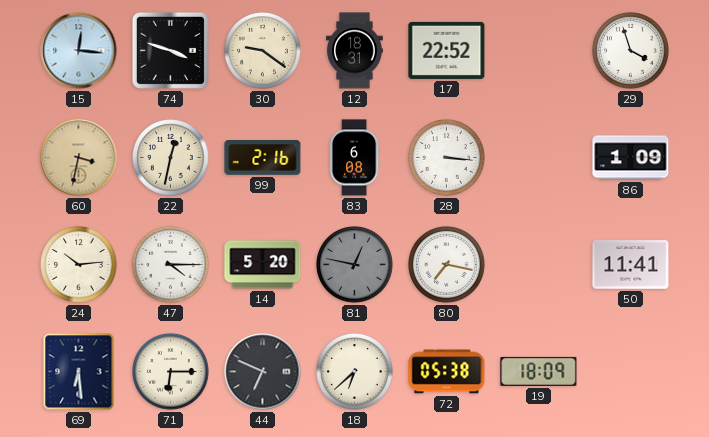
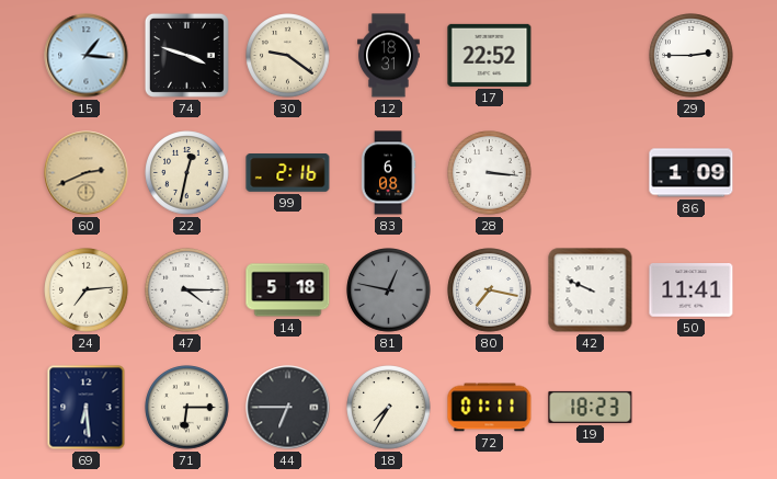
15: 12:16 -> 1:16
29: 3:57 -> 2:45
60: 3:32 -> 2:41
24: 10:14 -> 7:14
14: 5:20 -> 5:18
42: none -> 9:49
44: 6:49 -> 6:45
18: 6:38 -> 7:35
72: 05:38 -> 01:11
19: 18:09 -> 18:23
